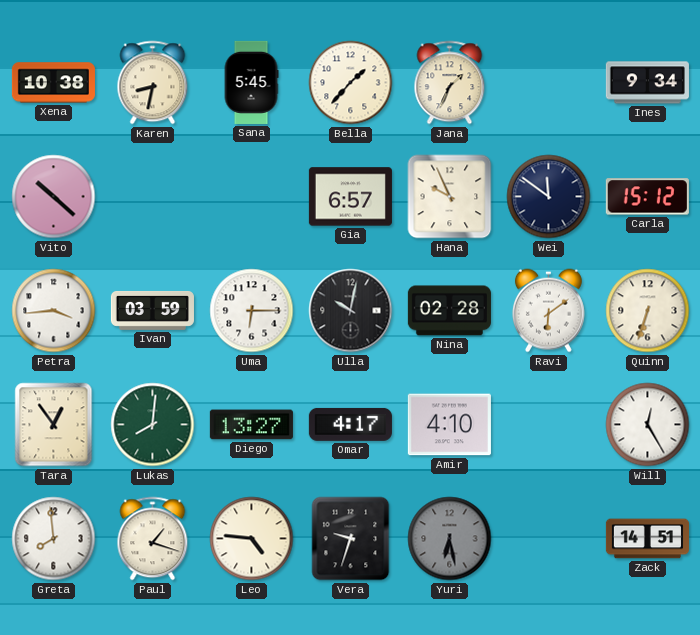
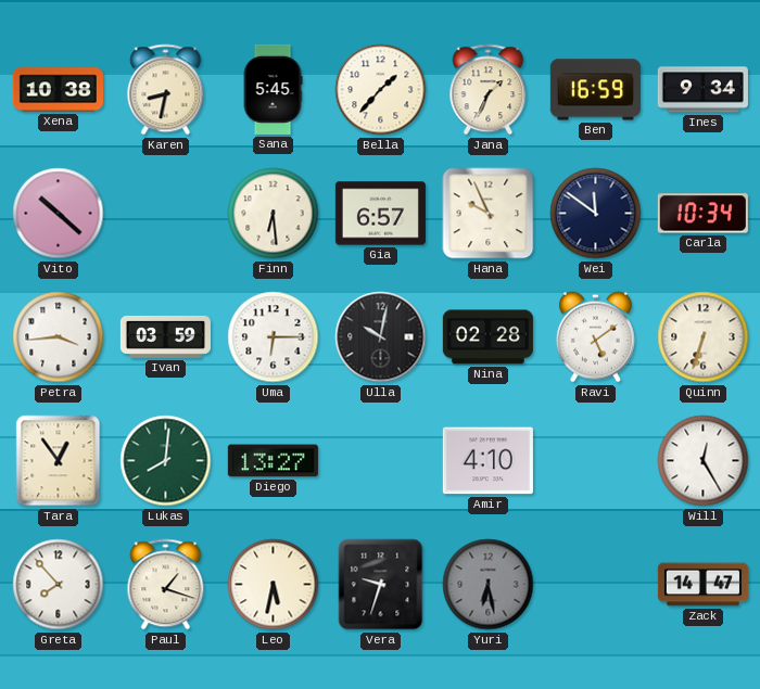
Ben: none -> 16:59
Finn: none -> 6:29
Carla: 15:12 -> 10:34
Ravi: 6:09 -> 5:09
Omar: 4:17 -> none
Greta: 7:59 -> 7:53
Leo: 4:46 -> 5:32
Zack: 14:51 -> 14:47
